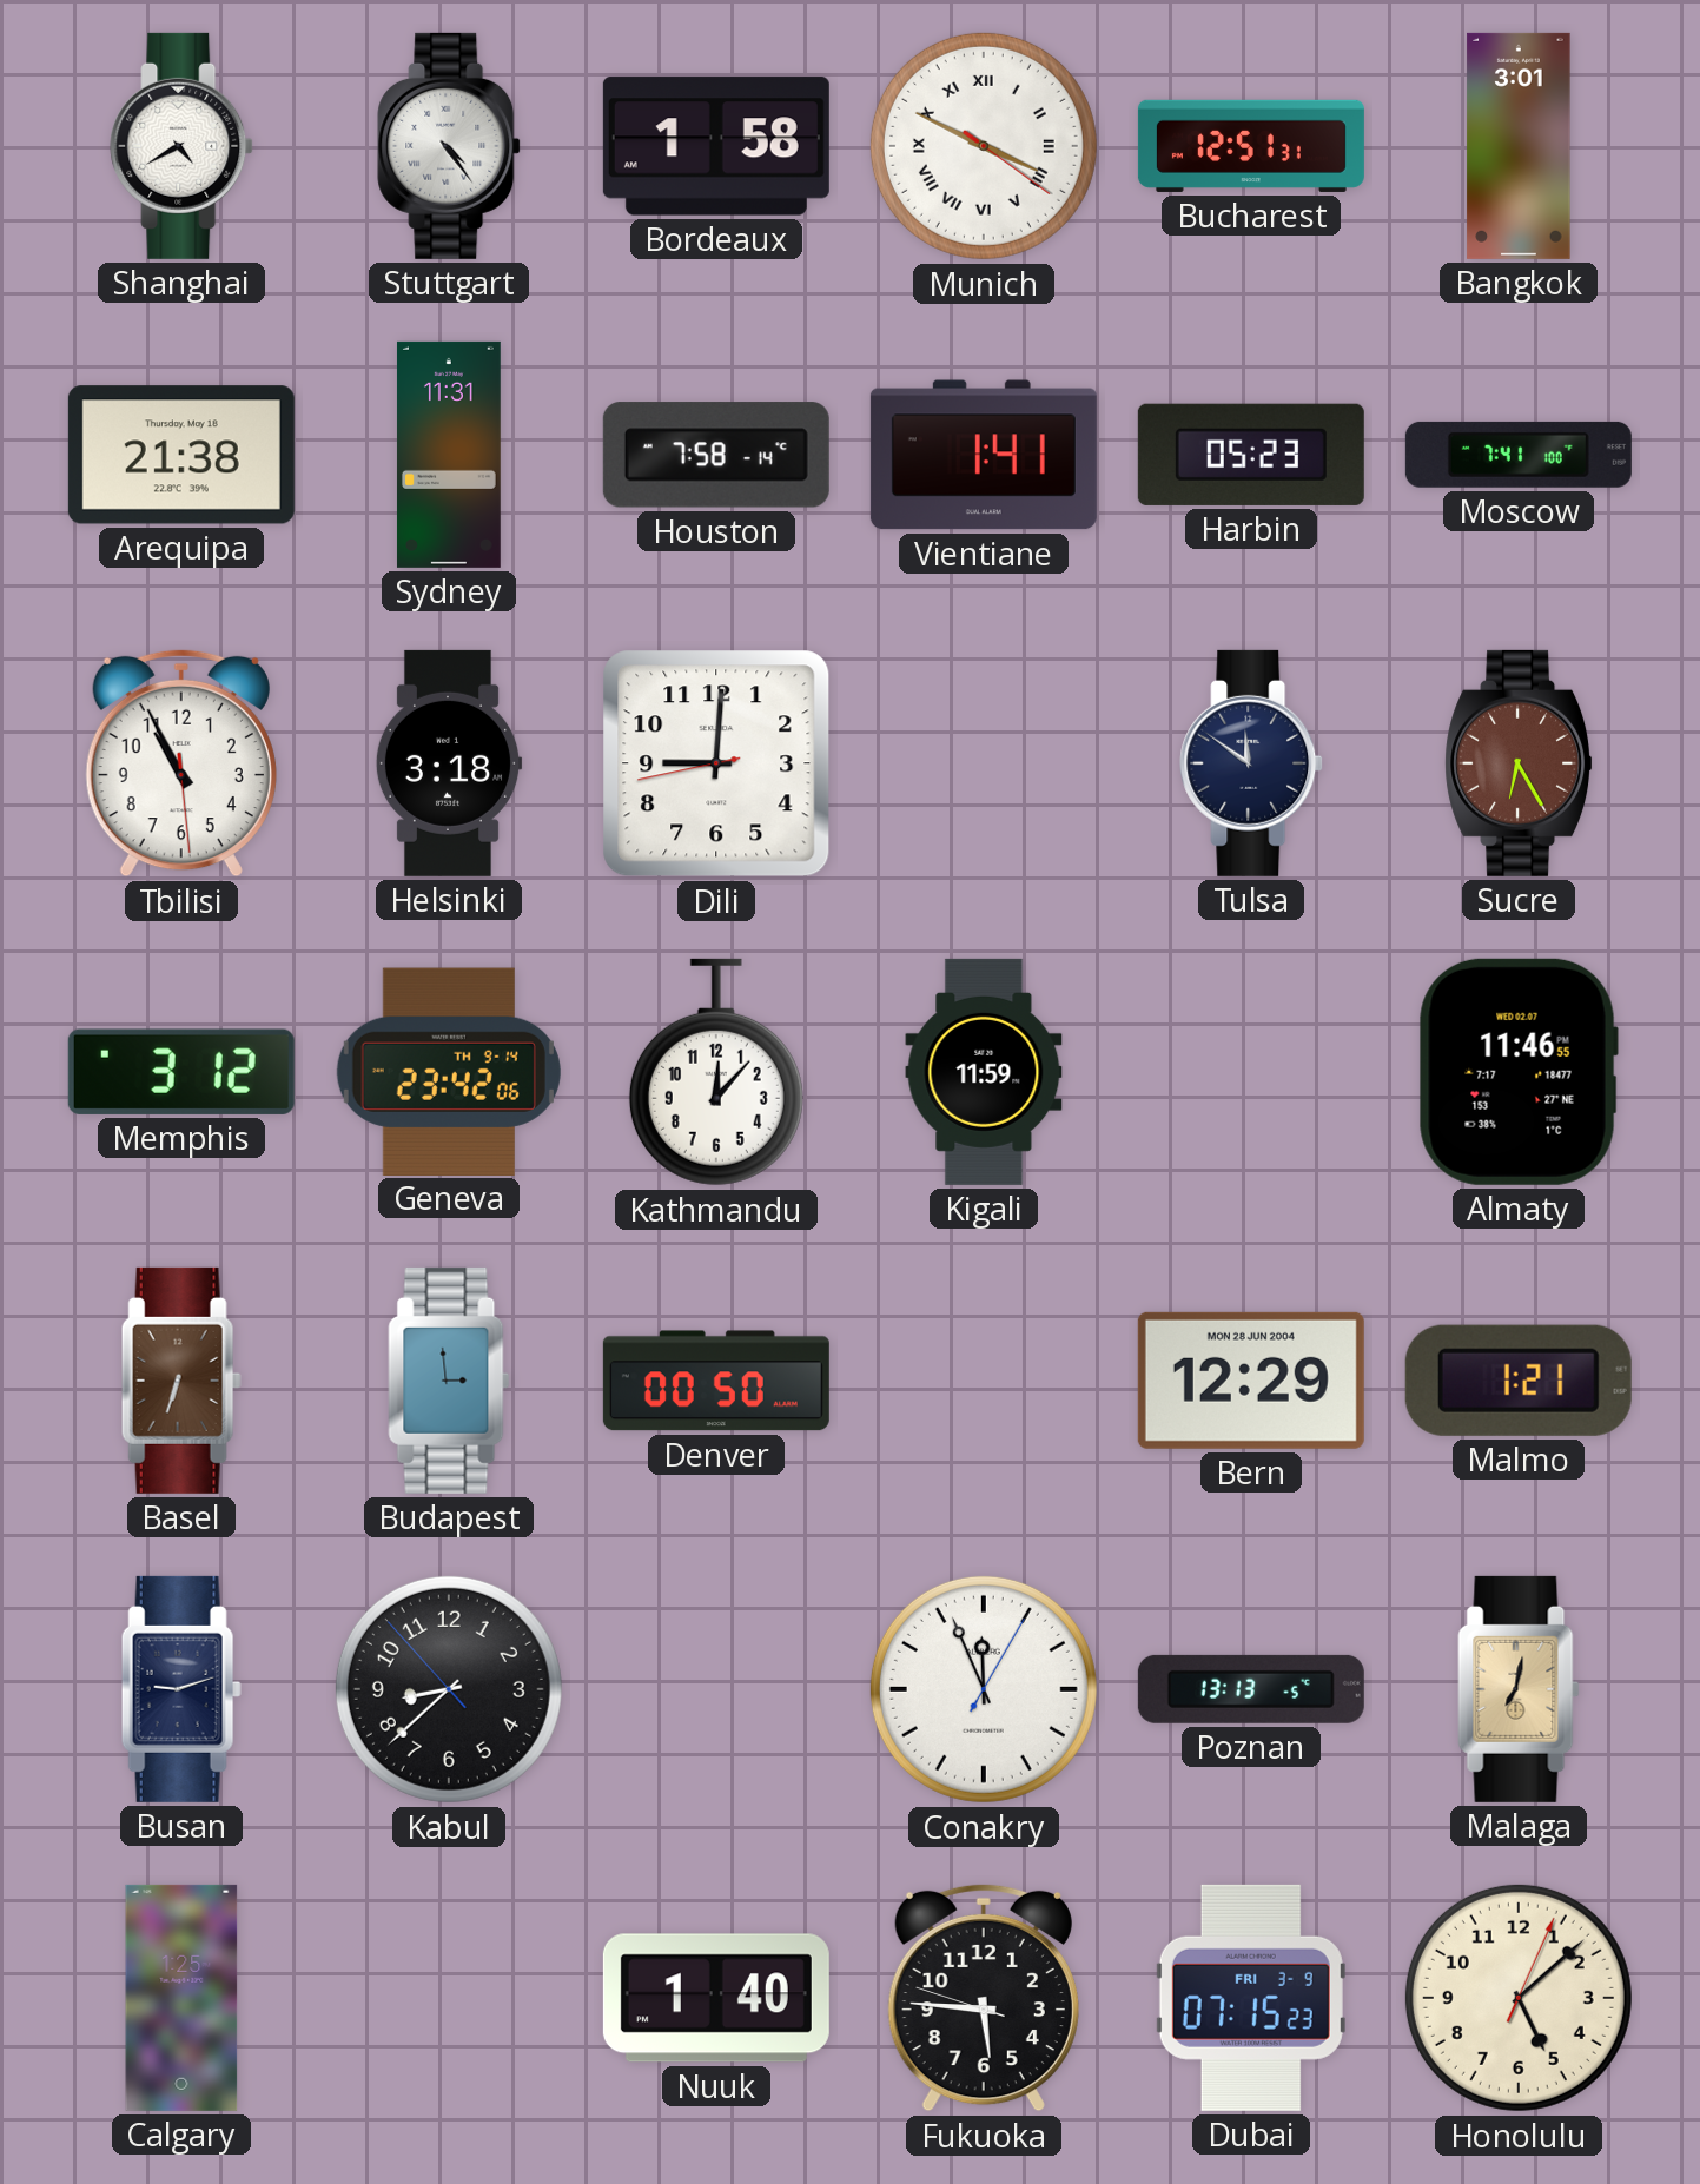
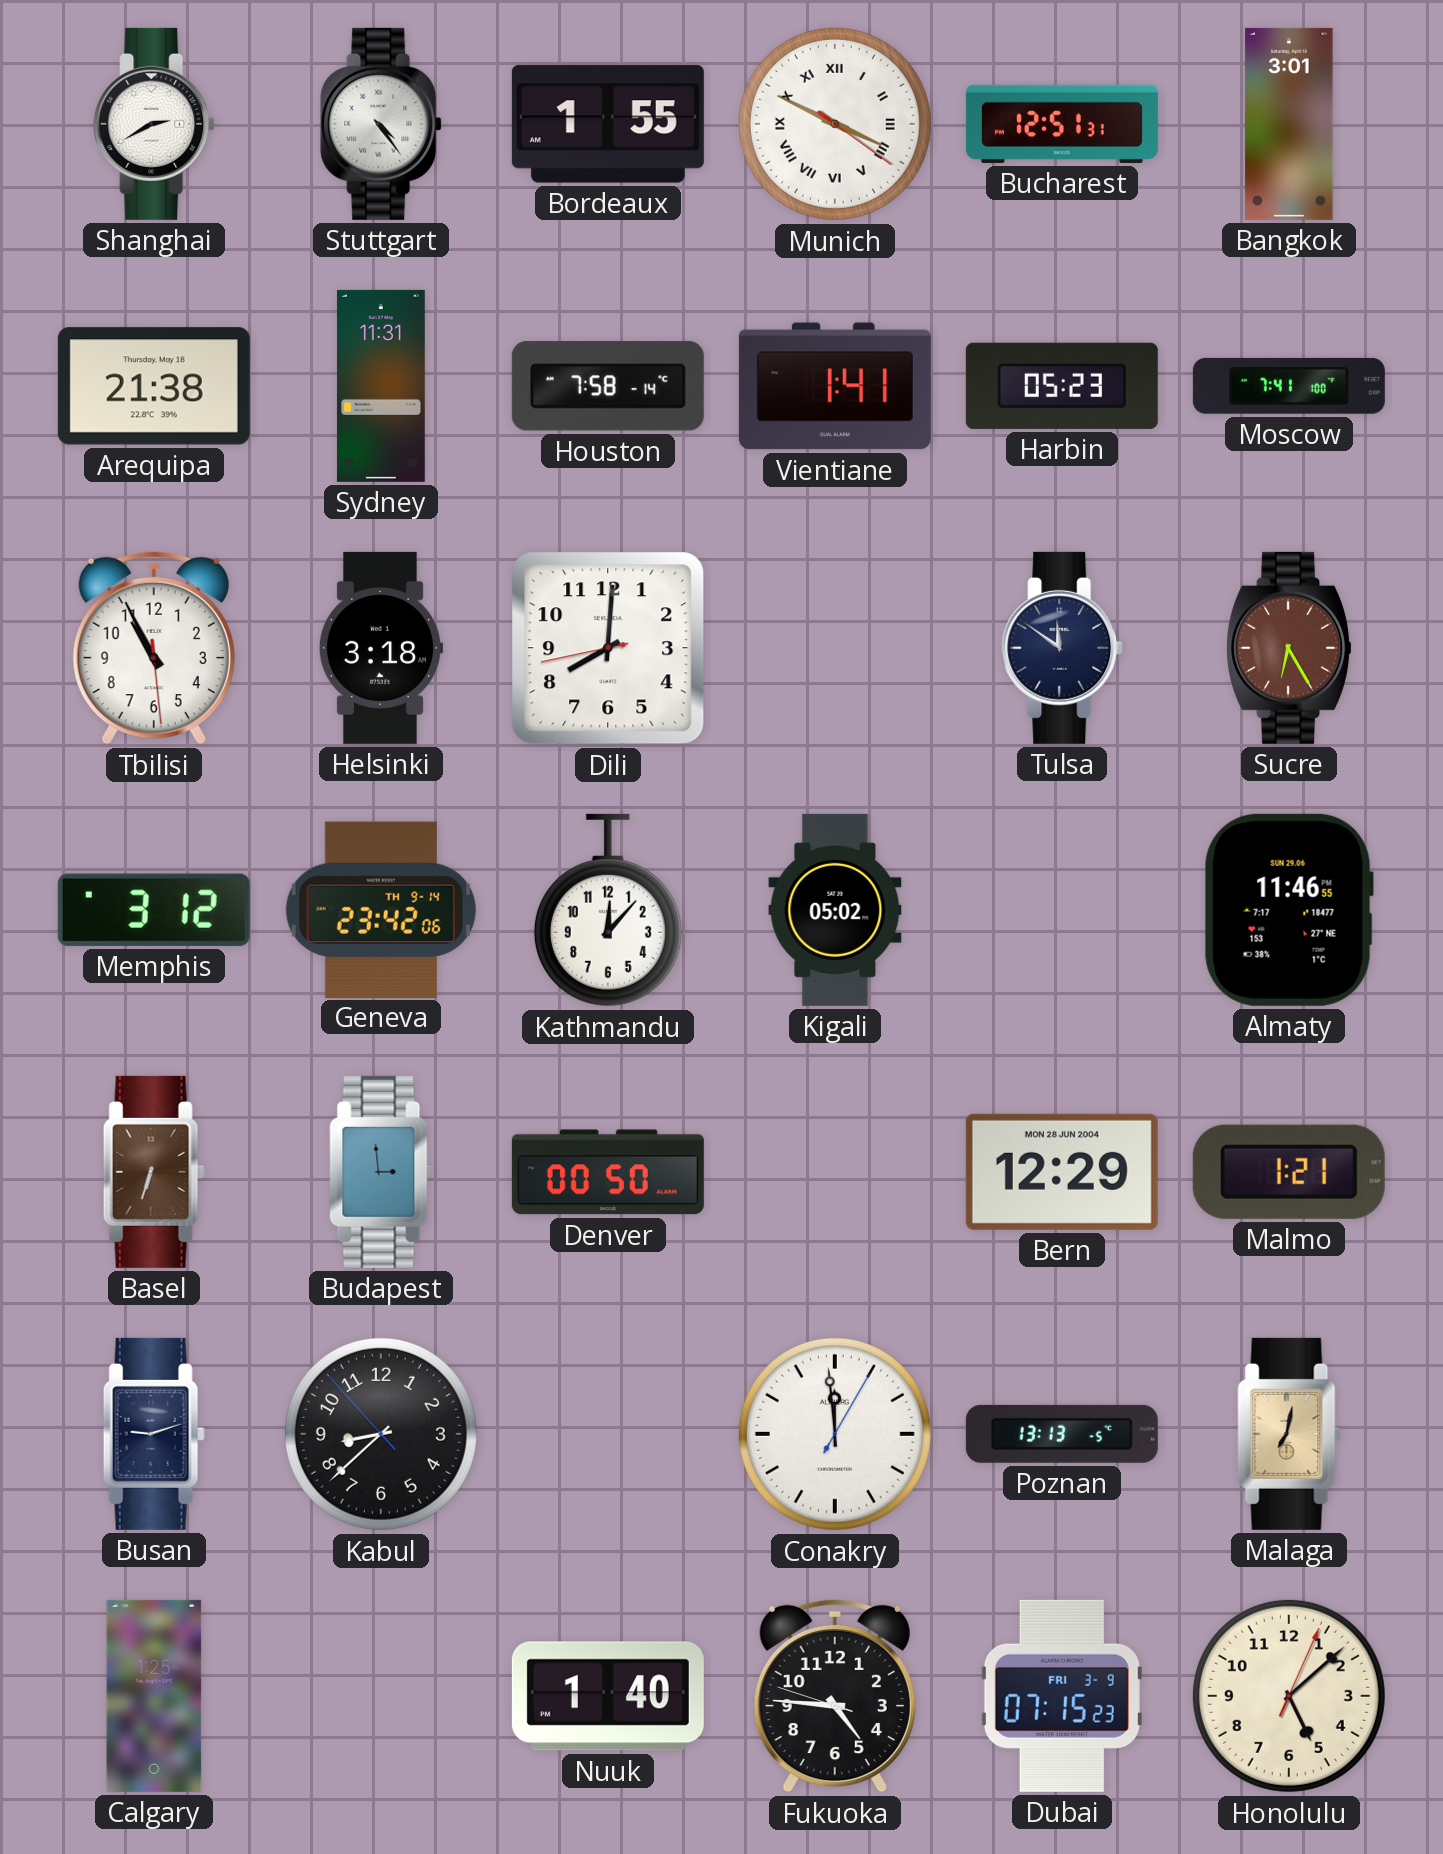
Shanghai: 4:40 -> 2:40
Bordeaux: 1:58 -> 1:55
Dili: 9:00 -> 8:00
Kigali: 11:59 -> 05:02
Almaty date: WED 02.07 -> SUN 29.06
Conakry: 11:56 -> 11:59
Fukuoka: 5:45 -> 4:45
